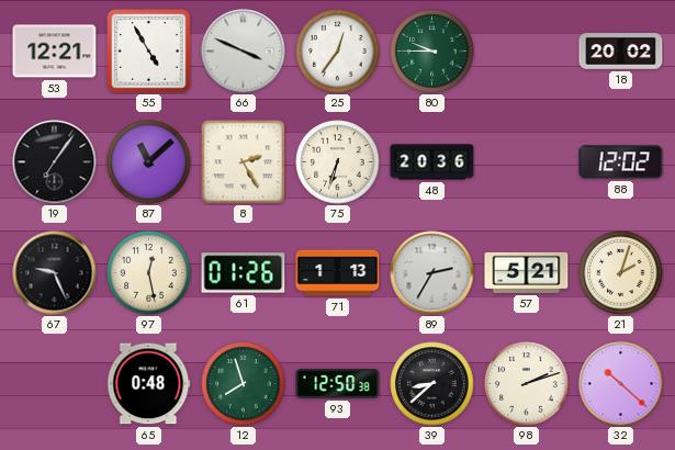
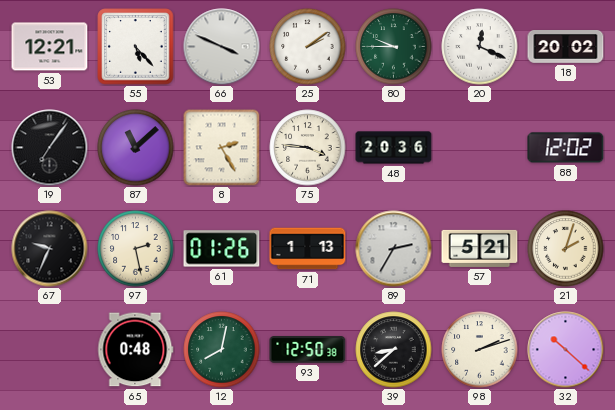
55: 4:55 -> 5:23
25: 12:36 -> 2:09
20: none -> 12:19
75: 6:33 -> 3:46
67: 9:26 -> 9:34
97: 12:28 -> 2:28
12: 7:57 -> 8:02
